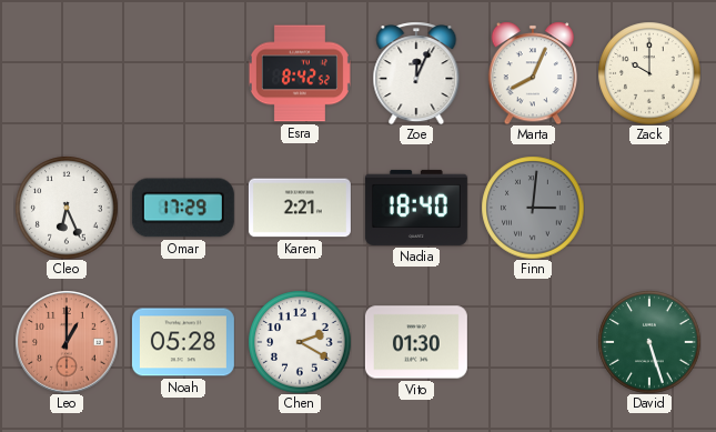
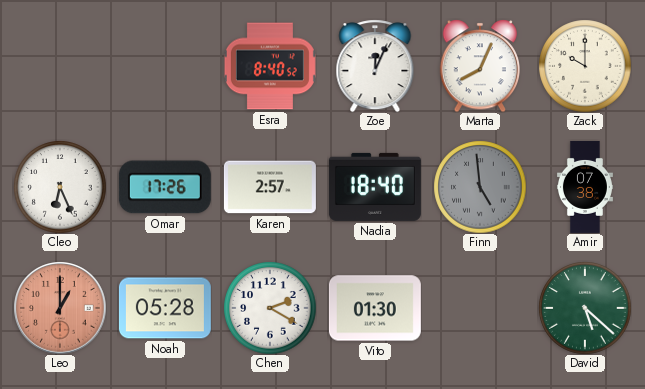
Esra: 8:42 -> 8:40
Omar: 17:29 -> 17:26
Karen: 2:21 -> 2:57
Finn: 3:01 -> 4:59
Amir: none -> 07:38
David: 5:27 -> 5:22
